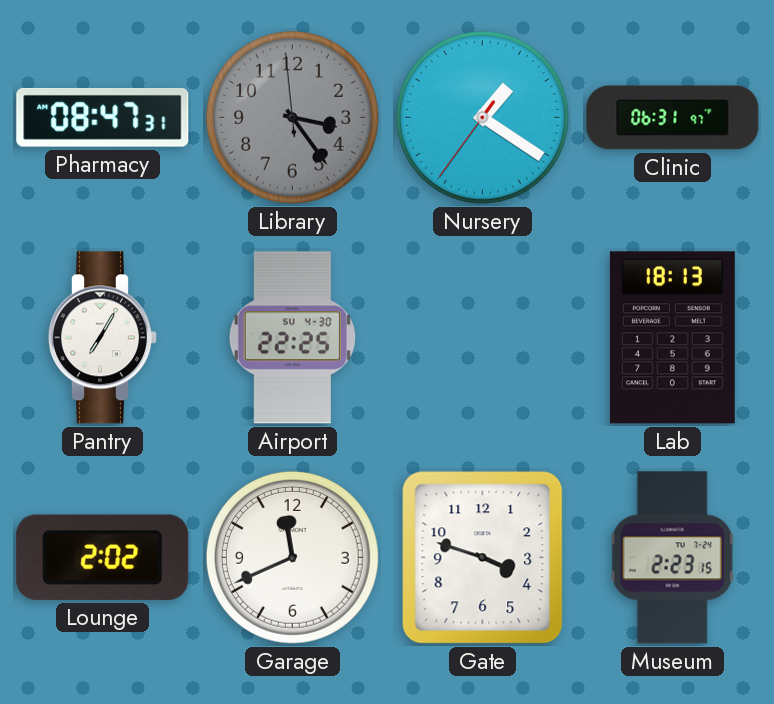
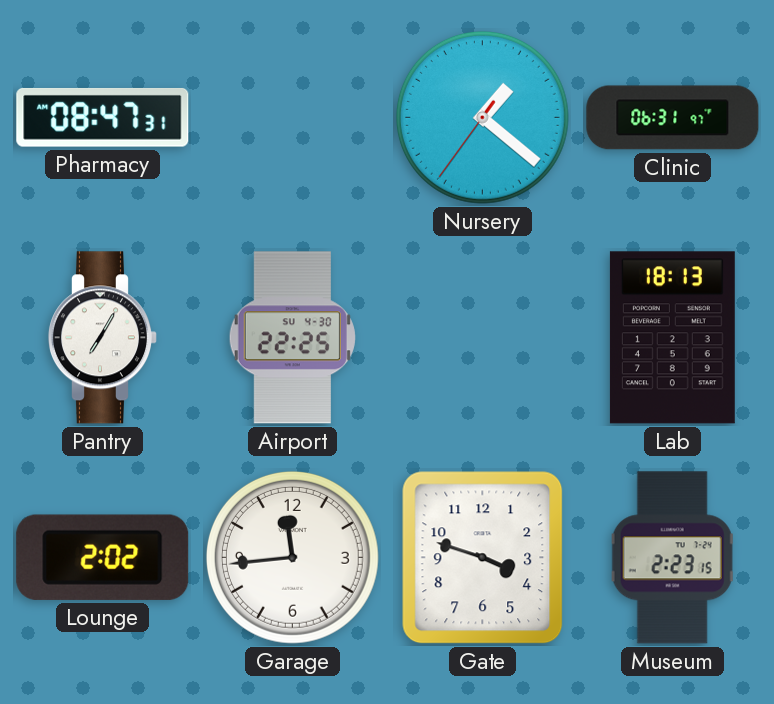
Library: 3:23 -> none
Nursery: 1:20 -> 1:21
Garage: 11:41 -> 11:44
